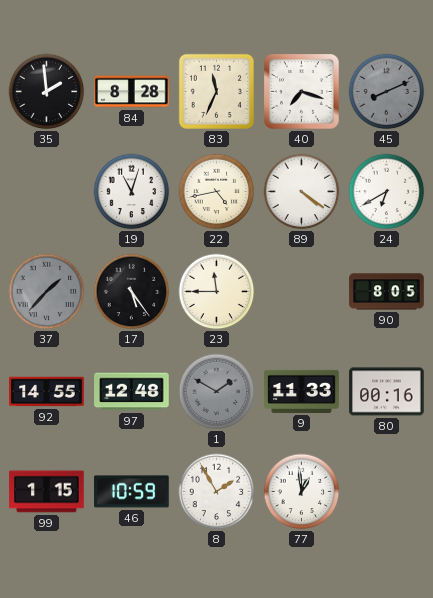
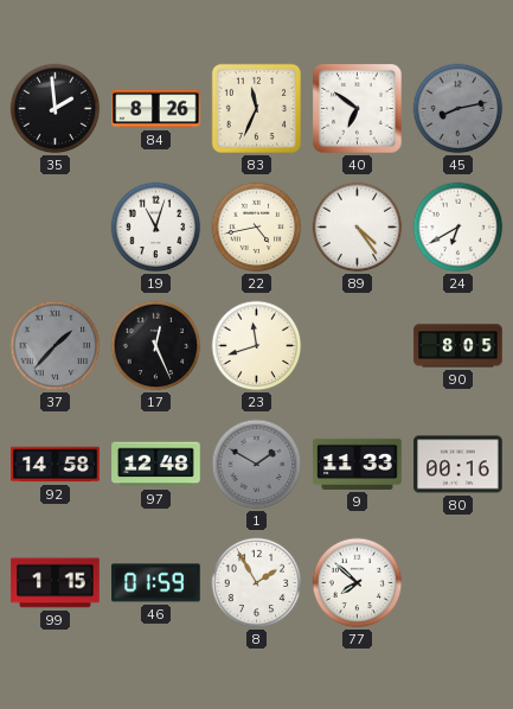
84: 8:28 -> 8:26
40: 7:18 -> 6:51
45: 8:11 -> 8:13
89: 4:21 -> 4:24
17: 5:24 -> 12:26
23: 11:45 -> 11:42
92: 14:55 -> 14:58
46: 10:59 -> 01:59
77: 12:59 -> 7:52
